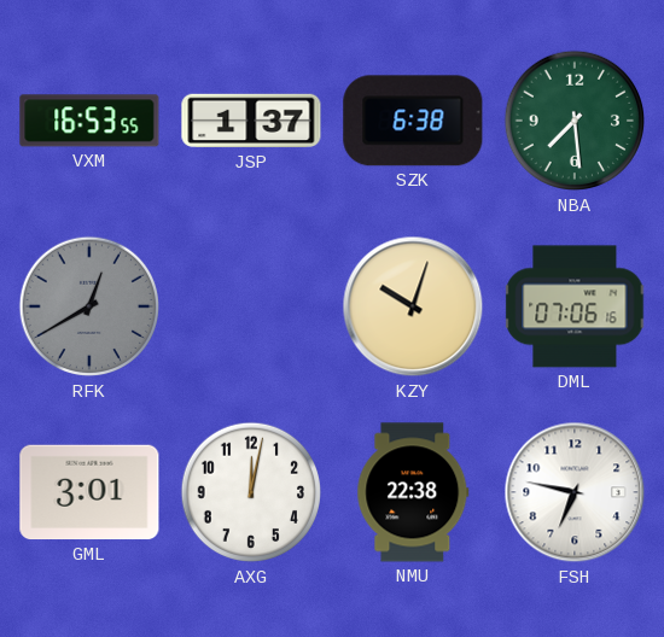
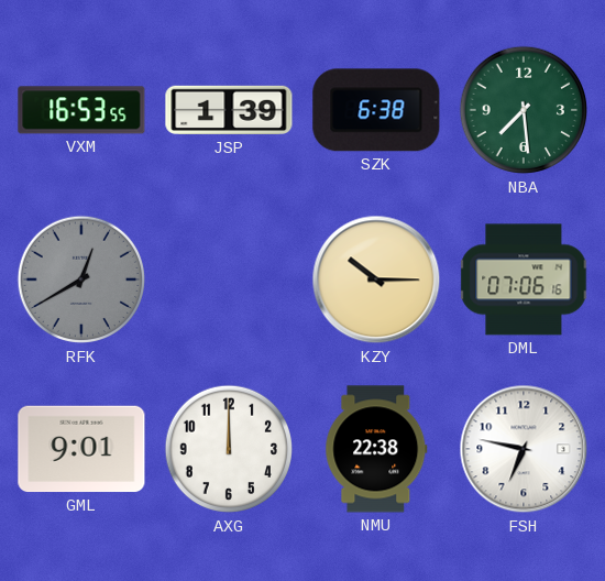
JSP: 1:37 -> 1:39
KZY: 10:03 -> 10:15
GML: 3:01 -> 9:01
AXG: 12:02 -> 12:00
